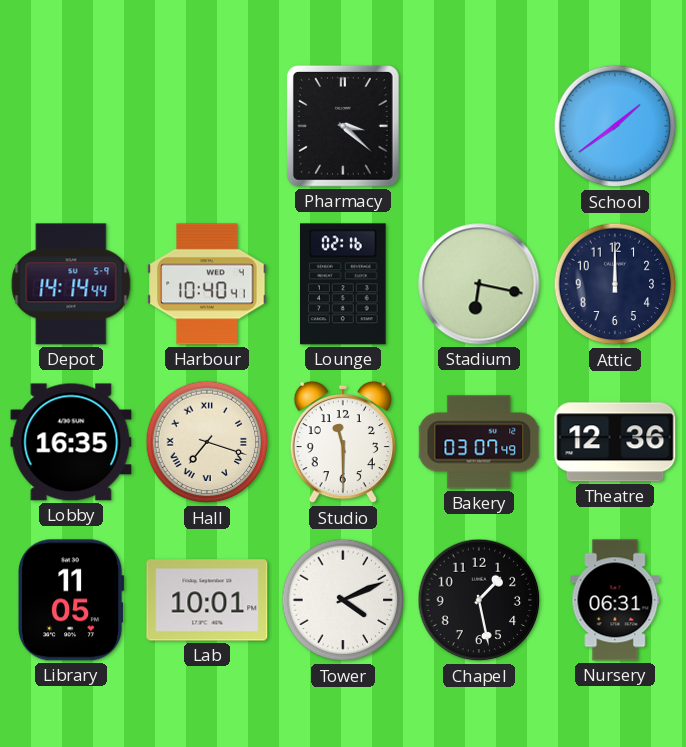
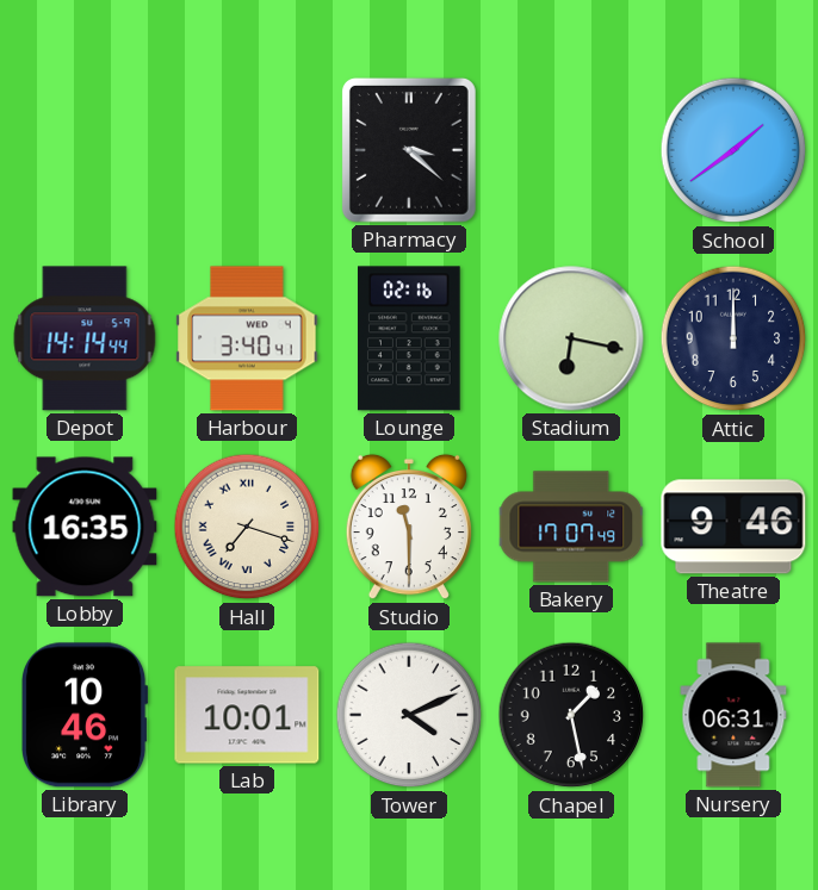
Harbour: 10:40 -> 3:40
Bakery: 03:07 -> 17:07
Theatre: 12:36 -> 9:46
Library: 11:05 -> 10:46
